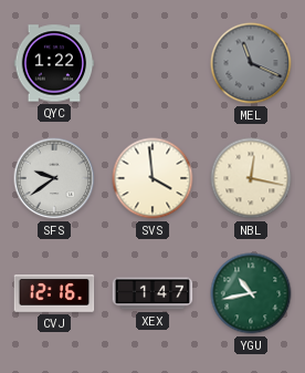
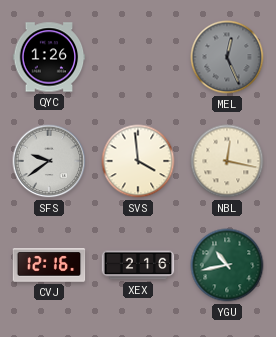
QYC: 1:22 -> 1:26
MEL: 11:19 -> 12:26
XEX: 1:47 -> 2:16
